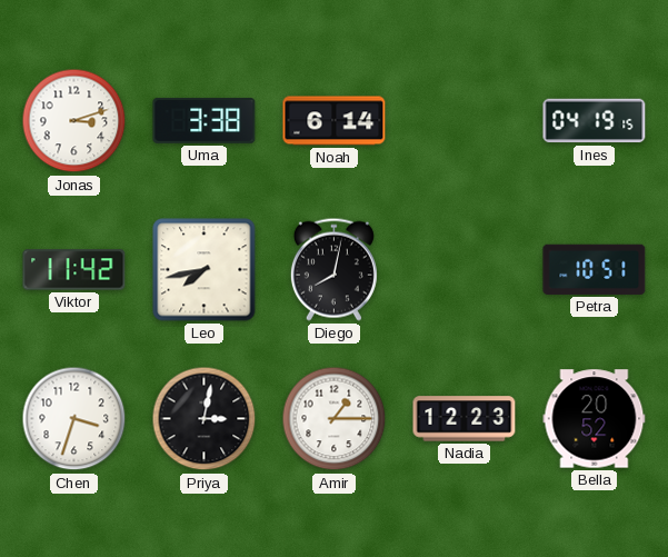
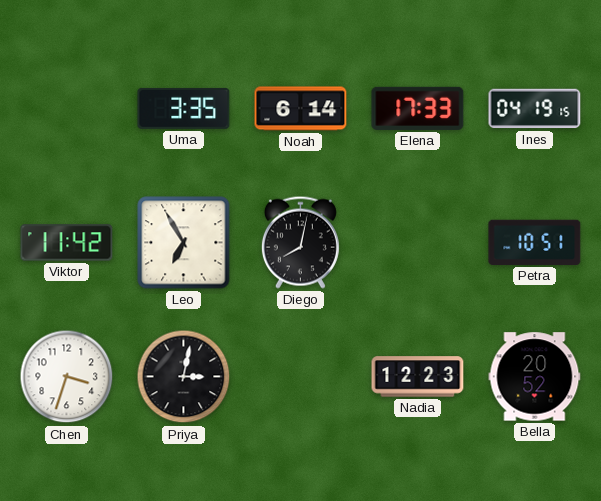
Jonas: 3:12 -> none
Uma: 3:38 -> 3:35
Elena: none -> 17:33
Leo: 7:43 -> 6:55
Amir: 1:15 -> none
